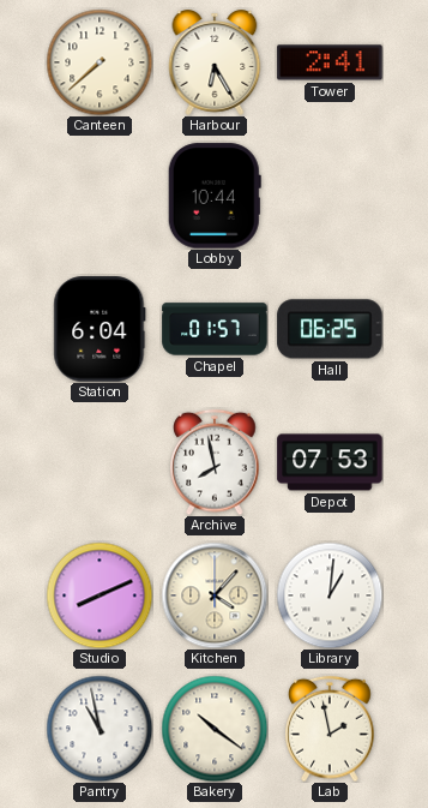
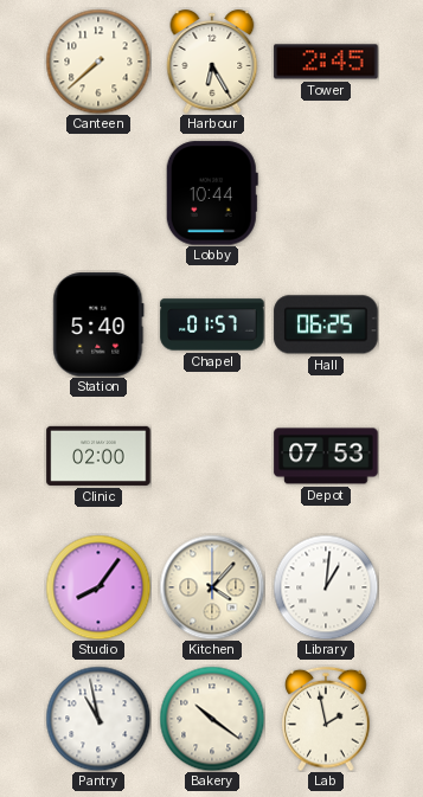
Tower: 2:41 -> 2:45
Station: 6:04 -> 5:40
Clinic: none -> 02:00
Archive: 7:58 -> none
Studio: 8:11 -> 8:06
